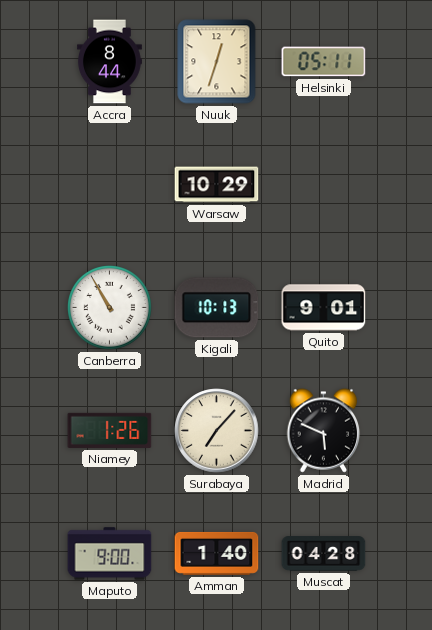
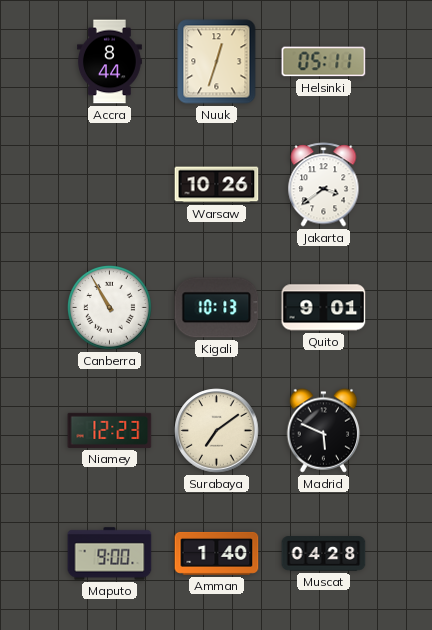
Warsaw: 10:29 -> 10:26
Jakarta: none -> 3:39
Niamey: 1:26 -> 12:23
Surabaya: 7:07 -> 7:09
